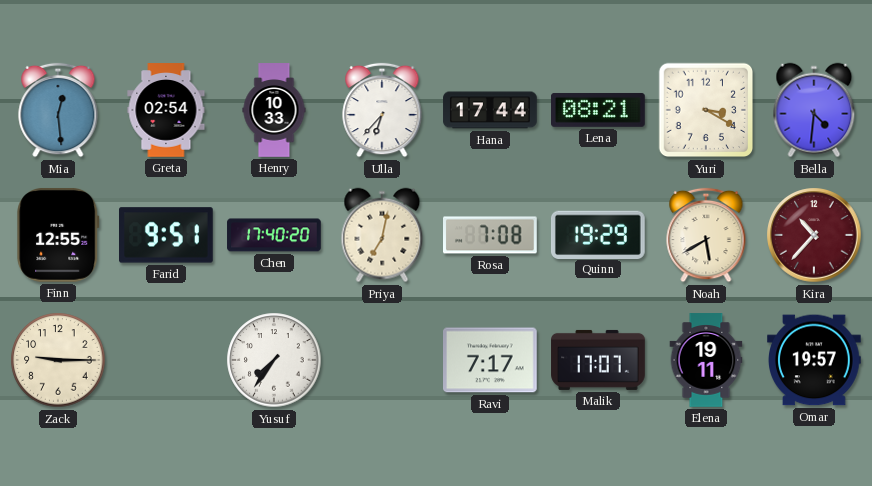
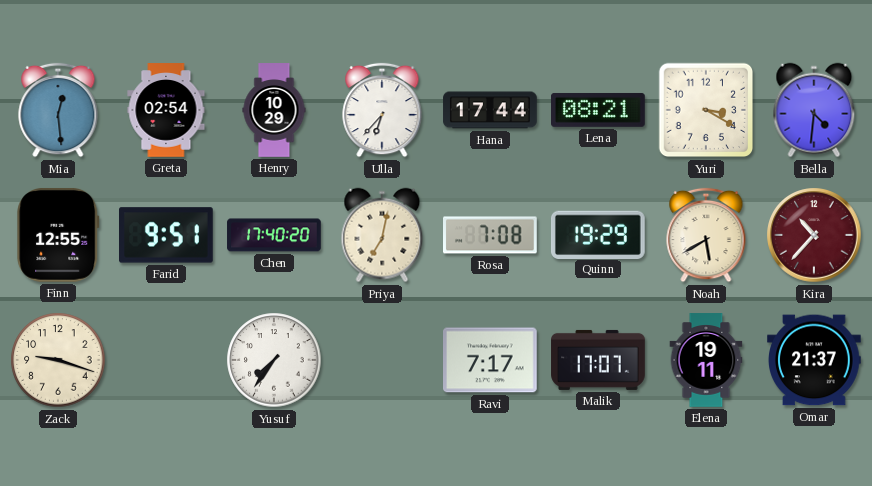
Henry: 10:33 -> 10:29
Zack: 9:15 -> 9:18
Omar: 19:57 -> 21:37
